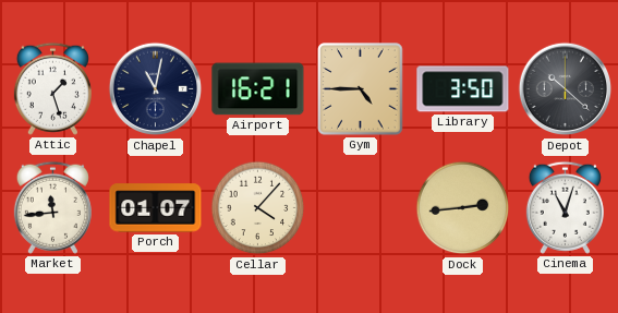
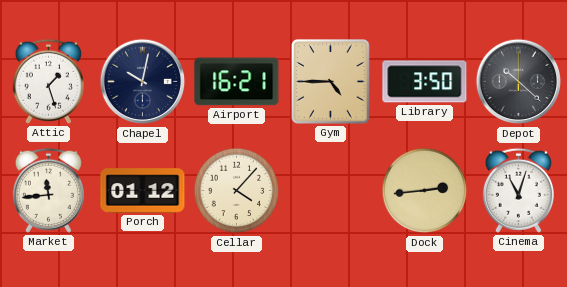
Chapel: 11:02 -> 10:02
Porch: 01:07 -> 01:12
